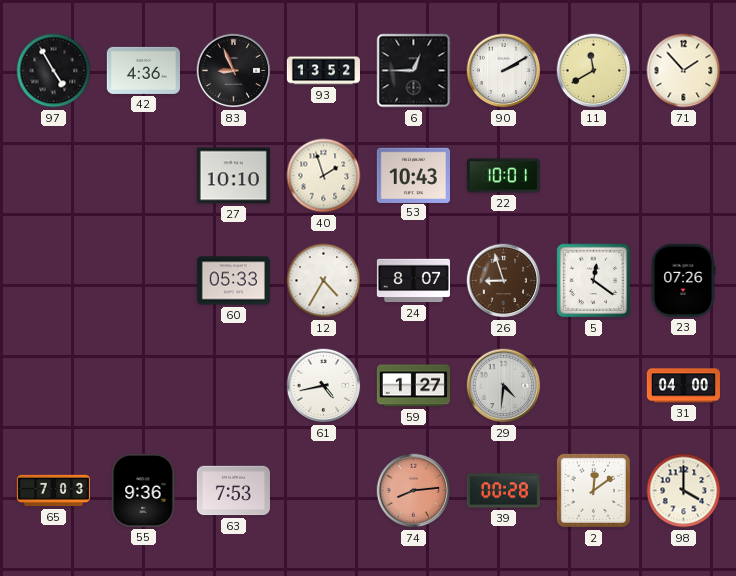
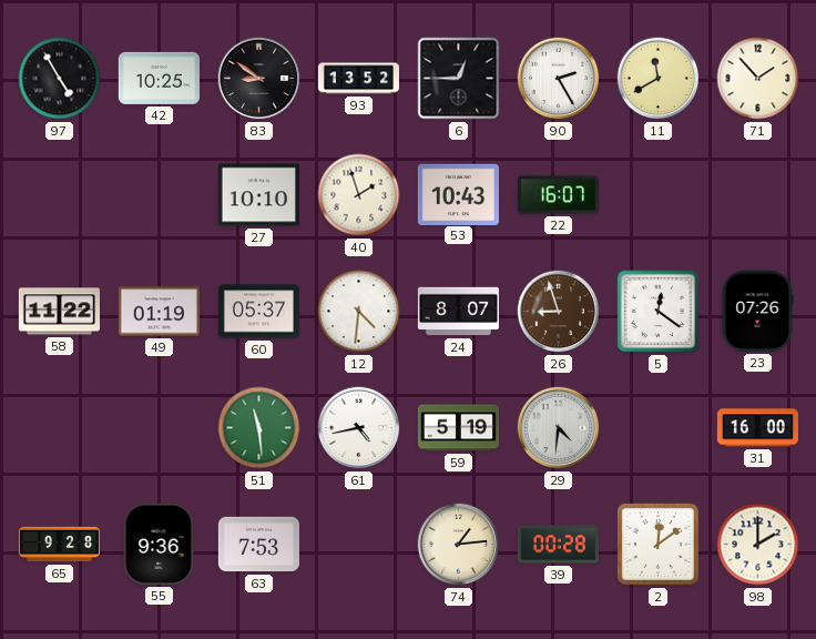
42: 4:36 -> 10:25
83: 8:56 -> 8:51
90: 2:10 -> 2:25
22: 10:01 -> 16:07
58: none -> 11:22
49: none -> 01:19
60: 05:33 -> 05:37
12: 4:35 -> 4:31
51: none -> 11:29
59: 1:27 -> 5:19
31: 04:00 -> 16:00
65: 7:03 -> 9:28
74: 8:14 -> 1:14
74 dial: salmon -> cream
98: 4:00 -> 2:00
